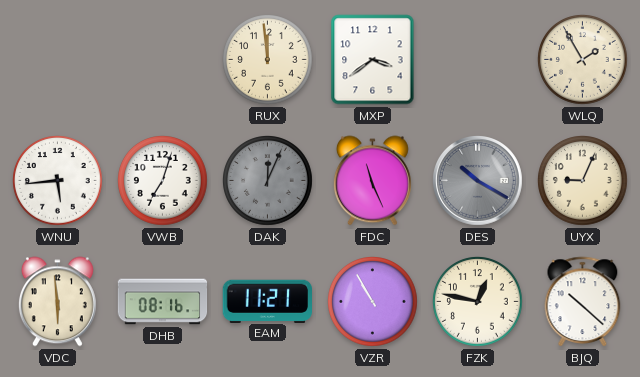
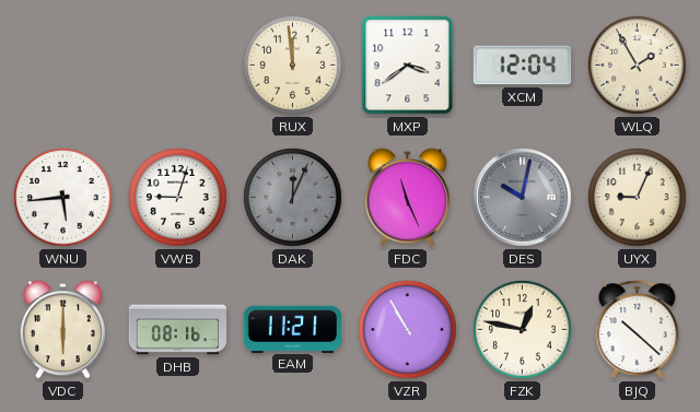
XCM: none -> 12:04
VWB: 7:03 -> 9:03
DES: 10:20 -> 10:02
VDC: 5:59 -> 6:00
